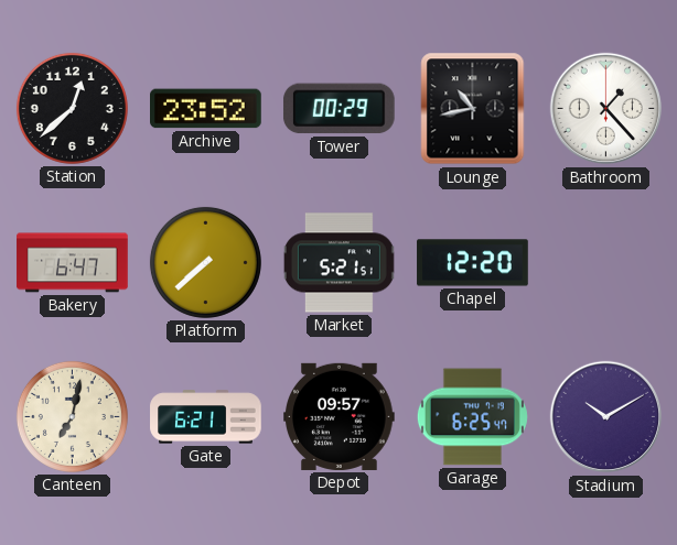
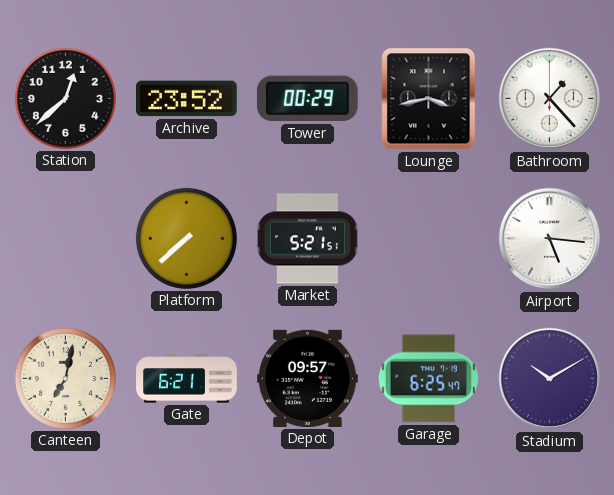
Lounge: 10:43 -> 3:43
Bakery: 6:47 -> none
Chapel: 12:20 -> none
Airport: none -> 5:16
